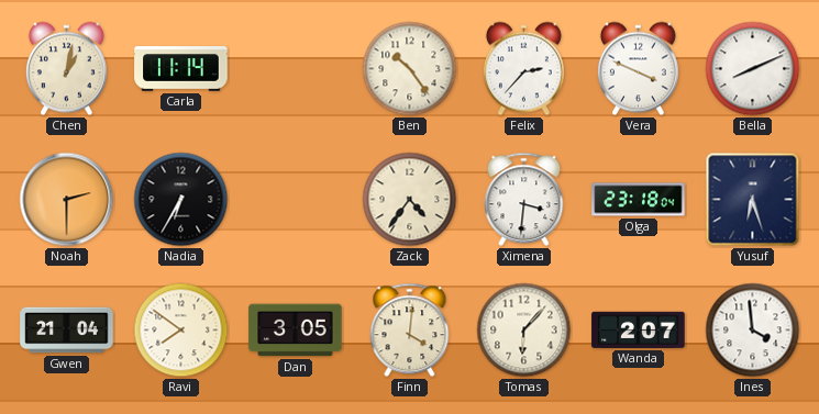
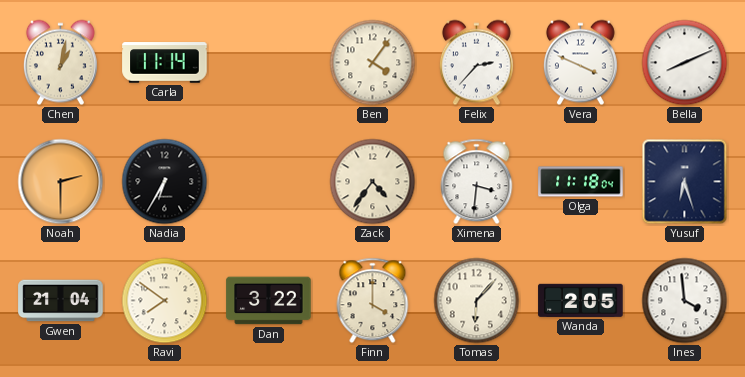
Ben: 10:24 -> 4:06
Olga: 23:18 -> 11:18
Dan: 3:05 -> 3:22
Finn: 4:01 -> 4:00
Wanda: 2:07 -> 2:05
